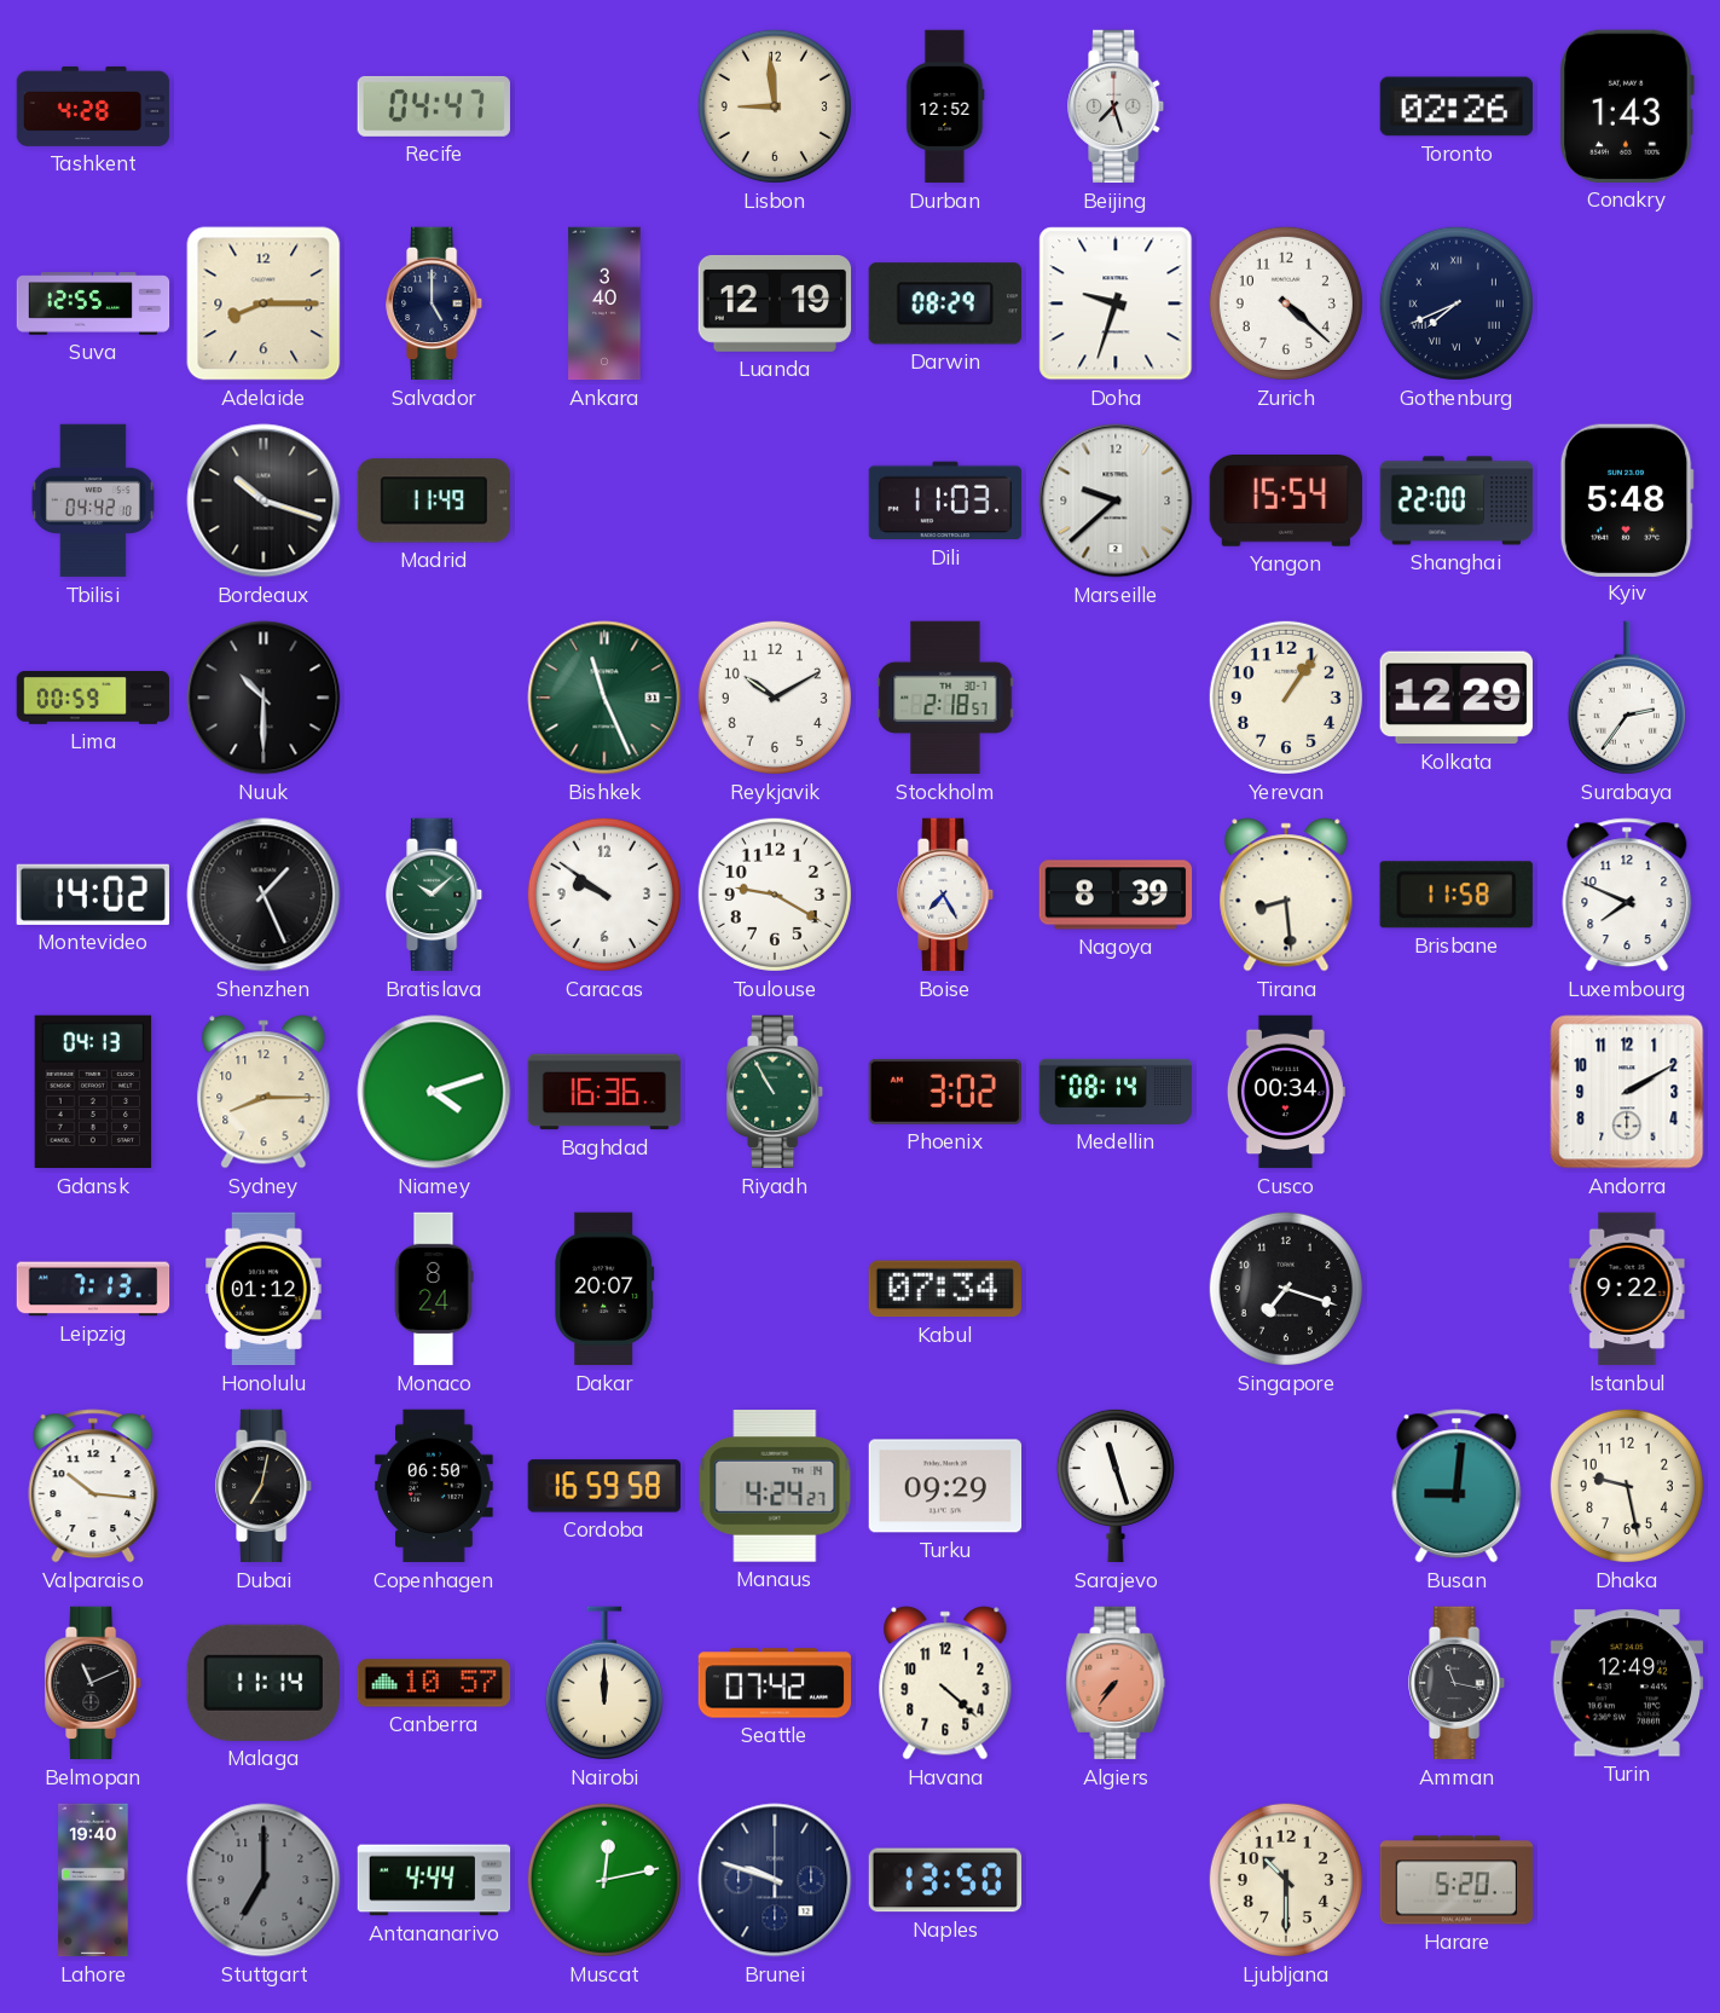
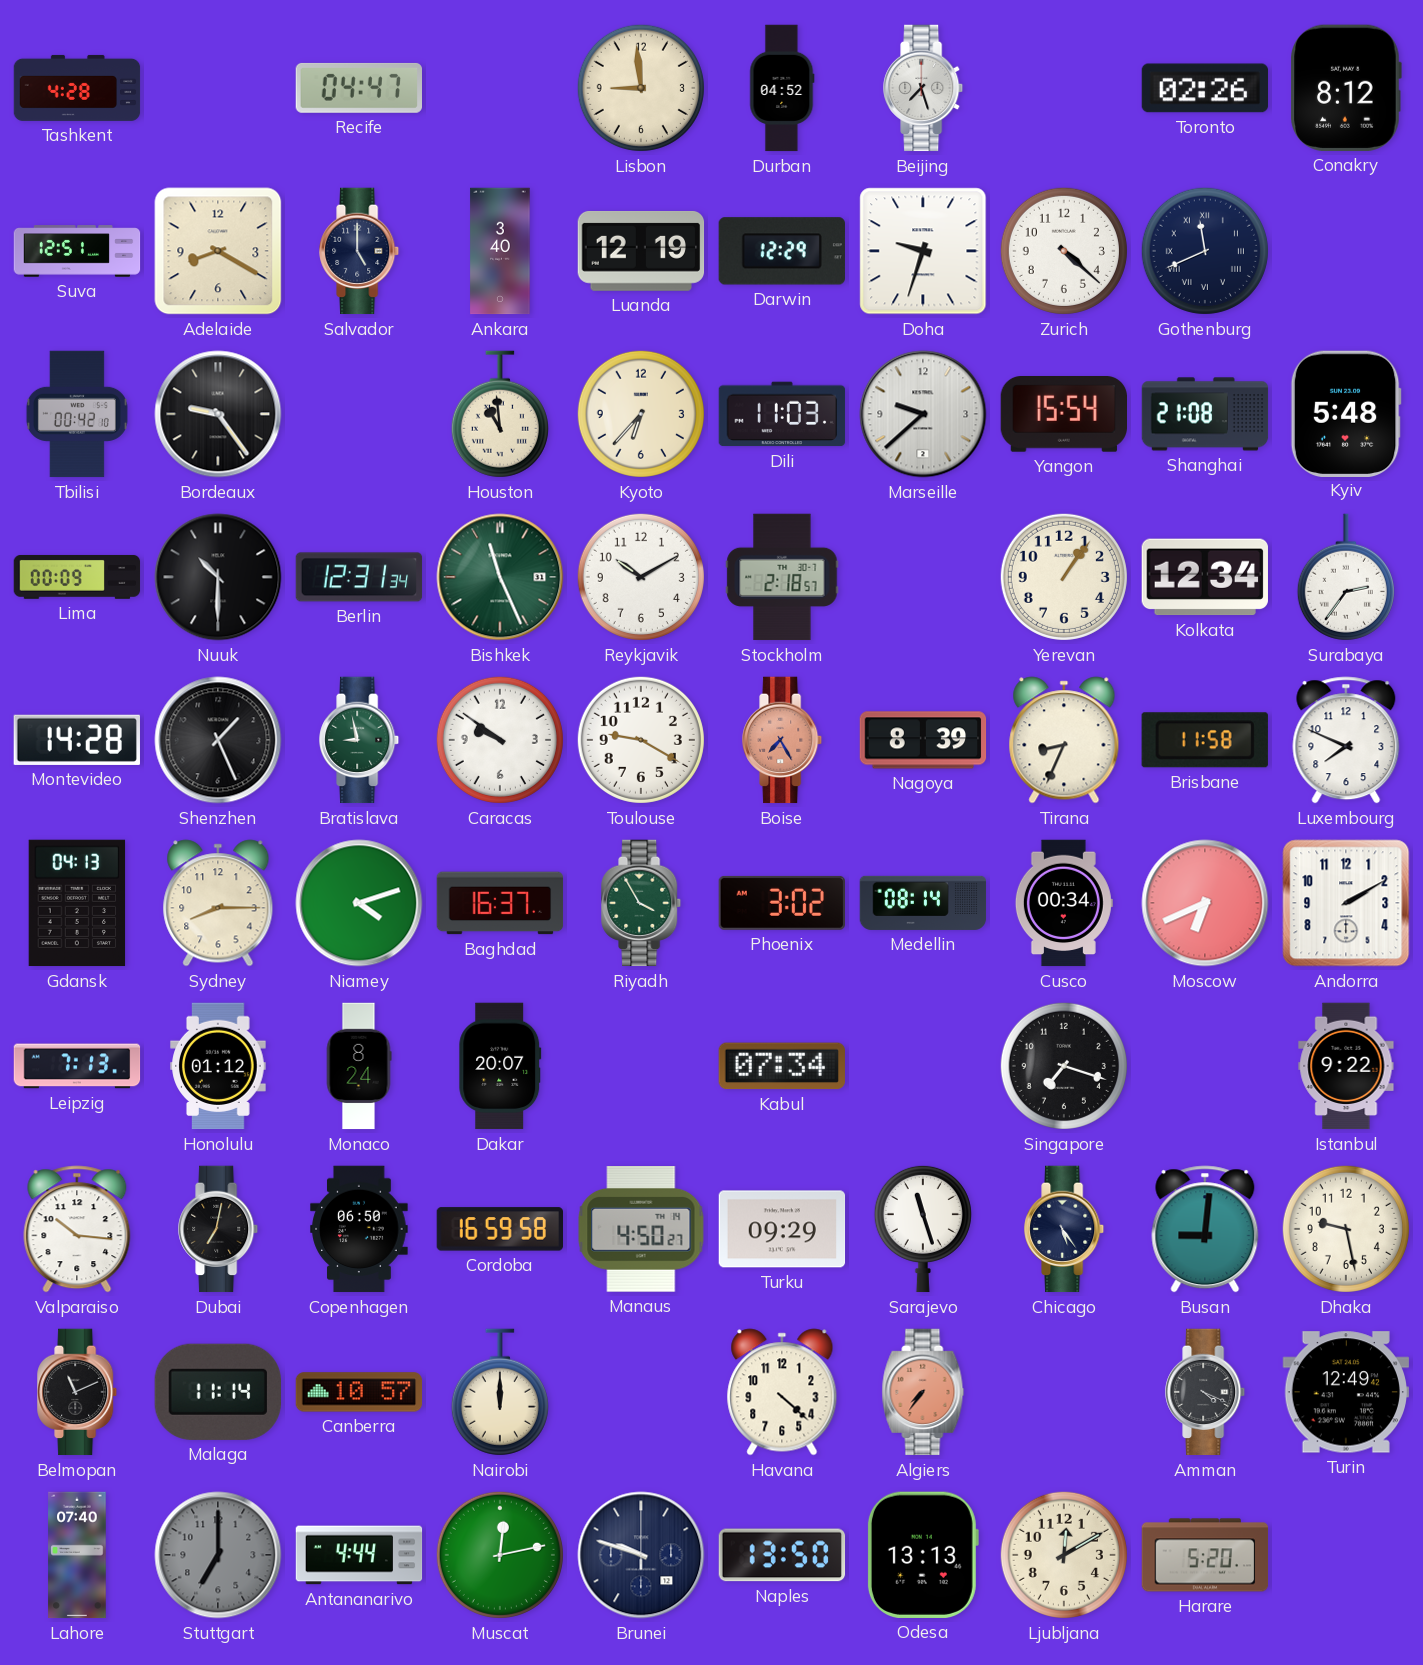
Durban: 12:52 -> 04:52
Conakry: 1:43 -> 8:12
Suva: 12:55 -> 12:51
Adelaide: 8:15 -> 8:20
Darwin: 08:29 -> 12:29
Gothenburg: 7:41 -> 11:41
Tbilisi: 04:42 -> 00:42
Bordeaux: 10:18 -> 9:24
Madrid: 11:49 -> none
Houston: none -> 10:59
Kyoto: none -> 6:37
Shanghai: 22:00 -> 21:08
Lima: 00:59 -> 00:09
Berlin: none -> 12:31
Kolkata: 12:29 -> 12:34
Montevideo: 14:02 -> 14:28
Bratislava: 10:08 -> 8:58
Boise dial: white -> salmon
Tirana: 8:29 -> 8:34
Baghdad: 16:36 -> 16:37
Riyadh: 10:55 -> 3:55
Moscow: none -> 6:41
Manaus: 4:24 -> 4:50
Chicago: none -> 5:24
Seattle: 07:42 -> none
Amman: 11:17 -> 4:19
Lahore: 19:40 -> 07:40
Odesa: none -> 13:13
Ljubljana: 10:30 -> 12:10
